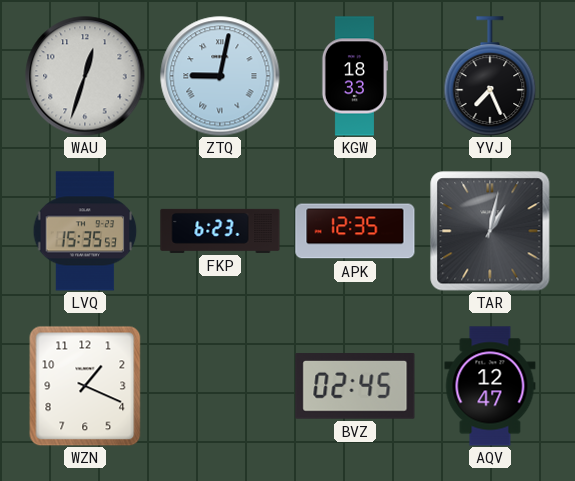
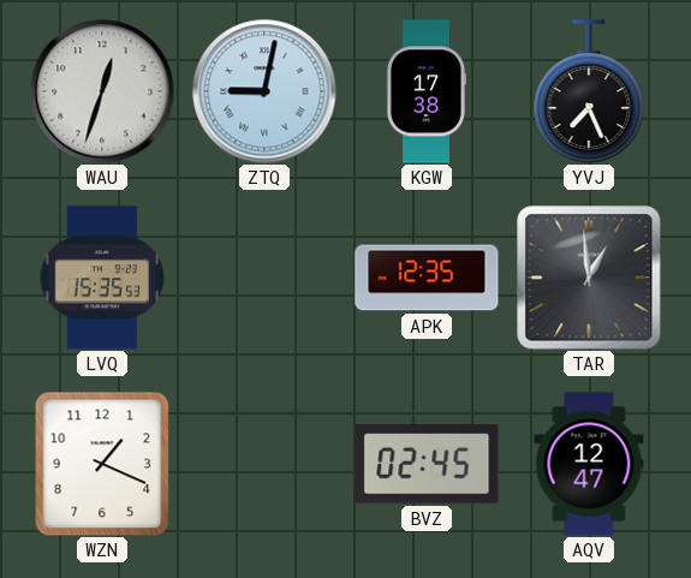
KGW: 18:33 -> 17:38
FKP: 6:23 -> none
TAR: 1:02 -> 12:59
